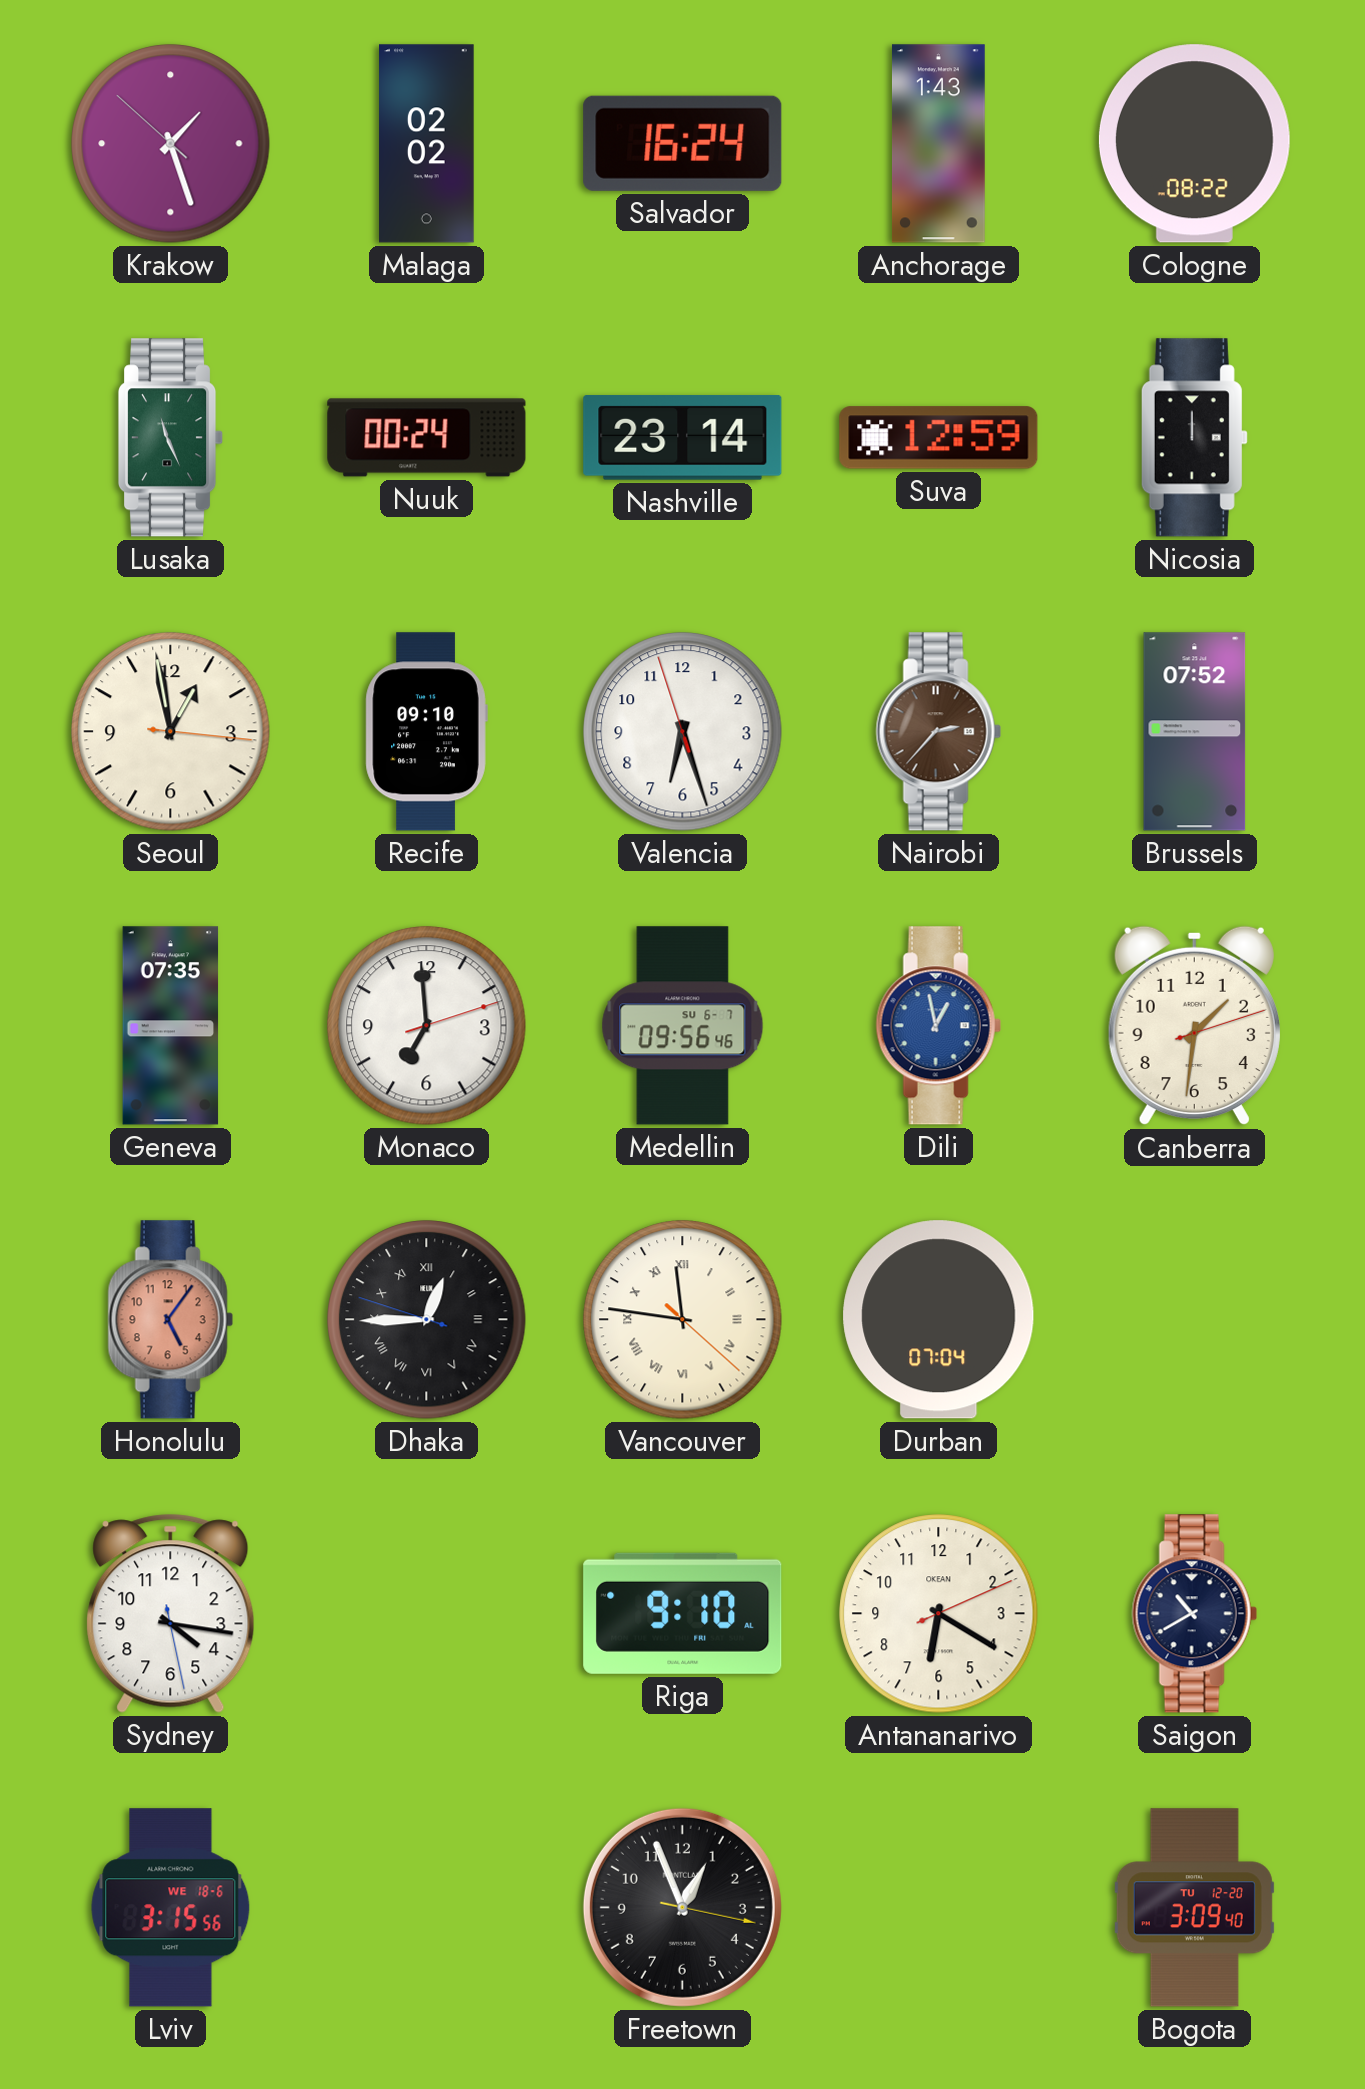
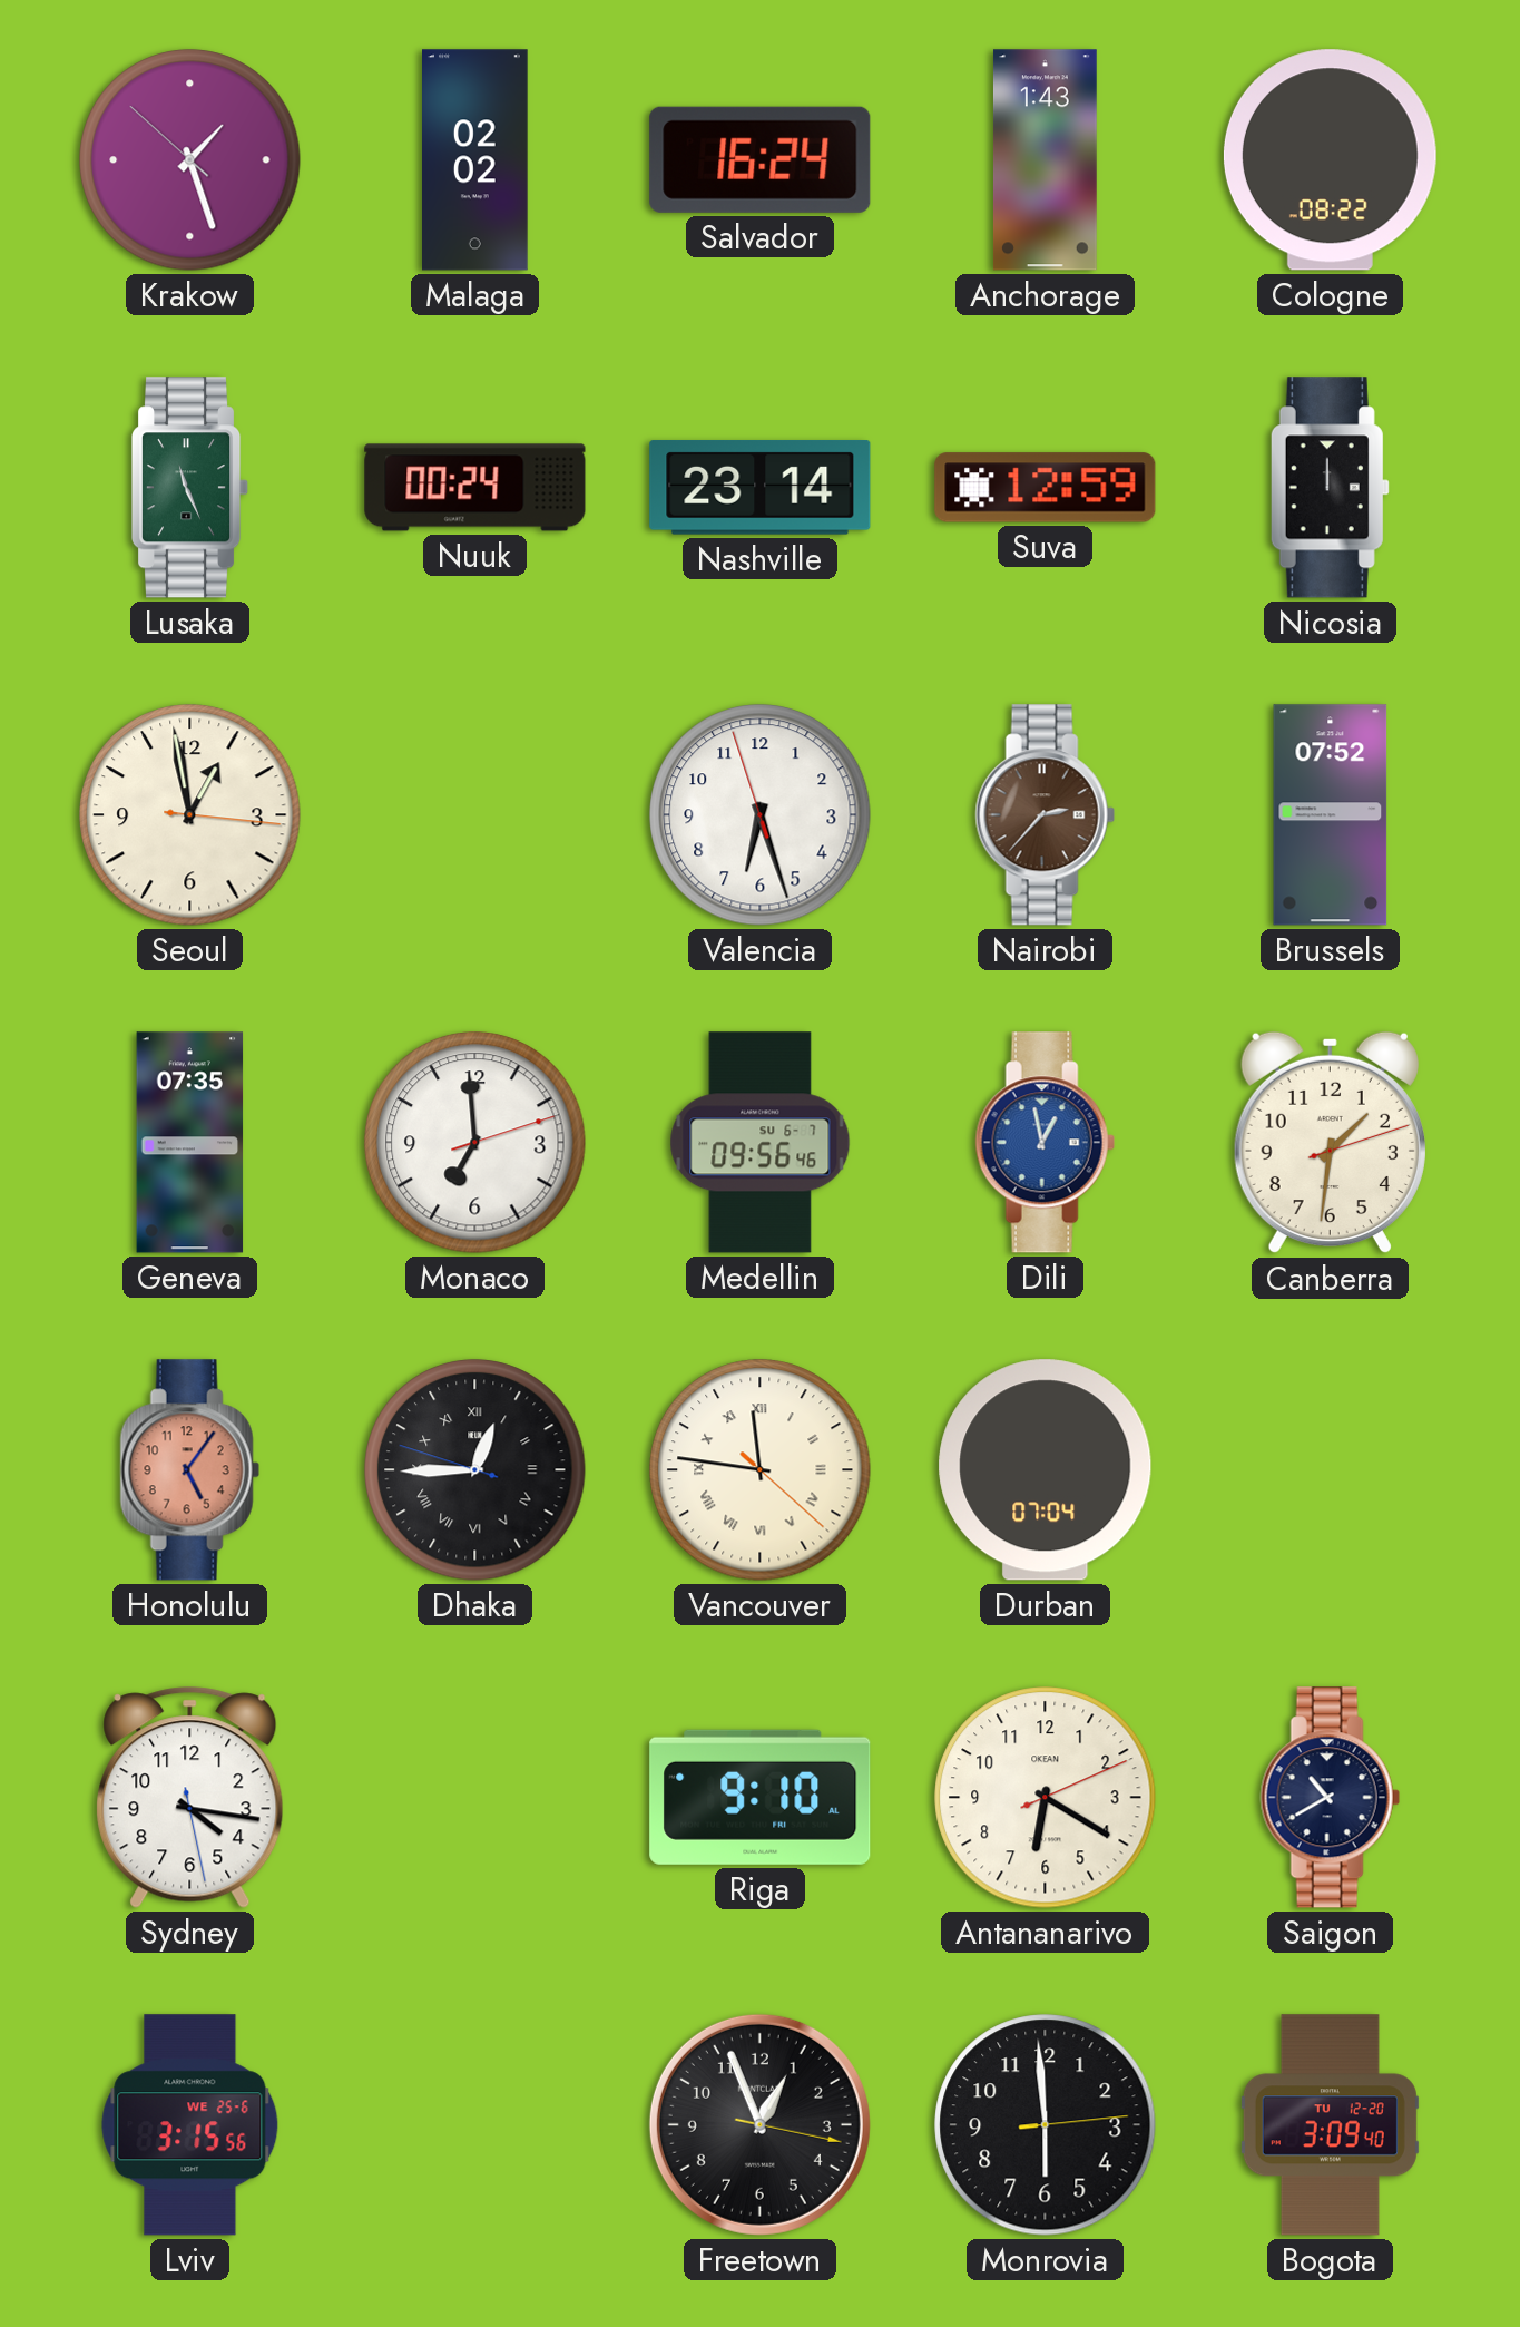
Recife: 09:10 -> none
Lviv date: WE 18-6 -> WE 25-6
Monrovia: none -> 5:59
